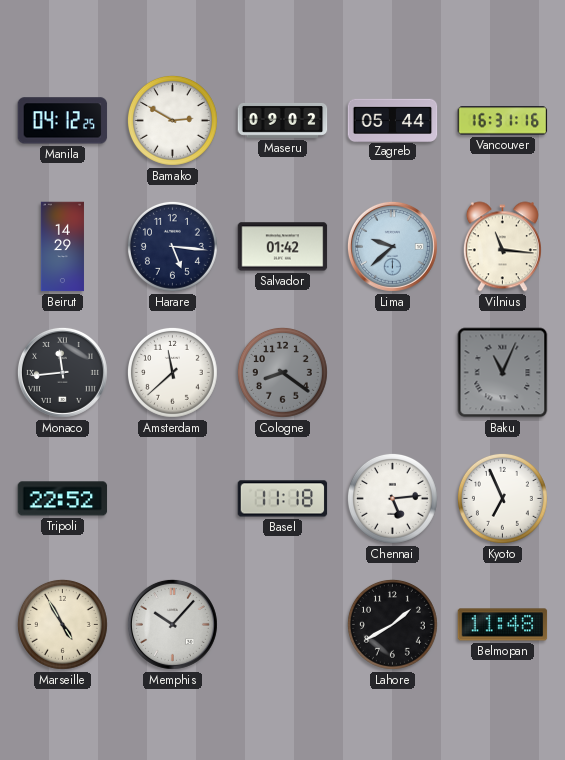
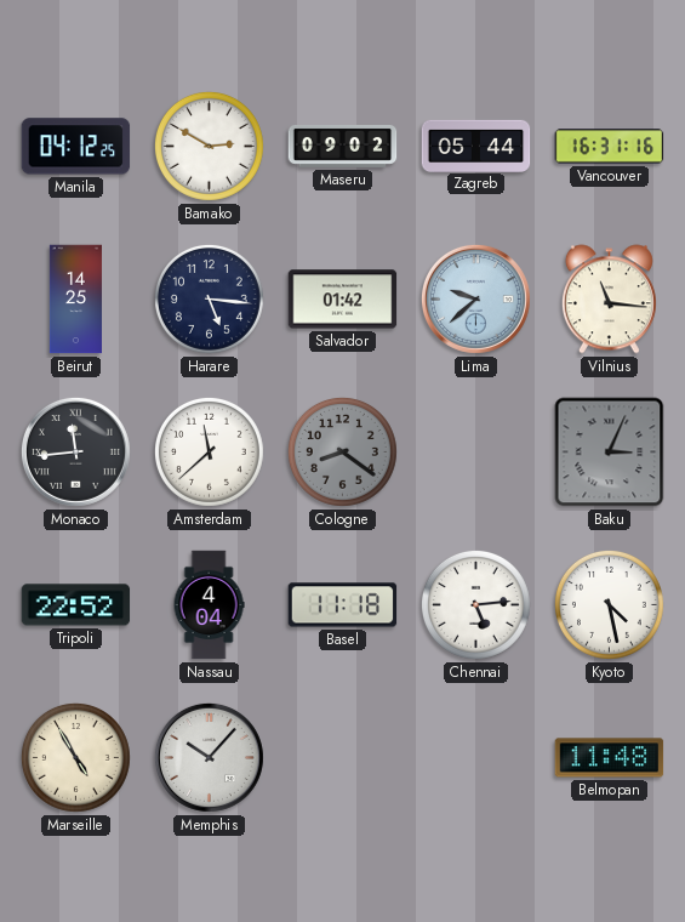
Beirut: 14:29 -> 14:25
Baku: 11:04 -> 3:04
Nassau: none -> 4:04
Kyoto: 6:56 -> 4:28
Lahore: 1:40 -> none
